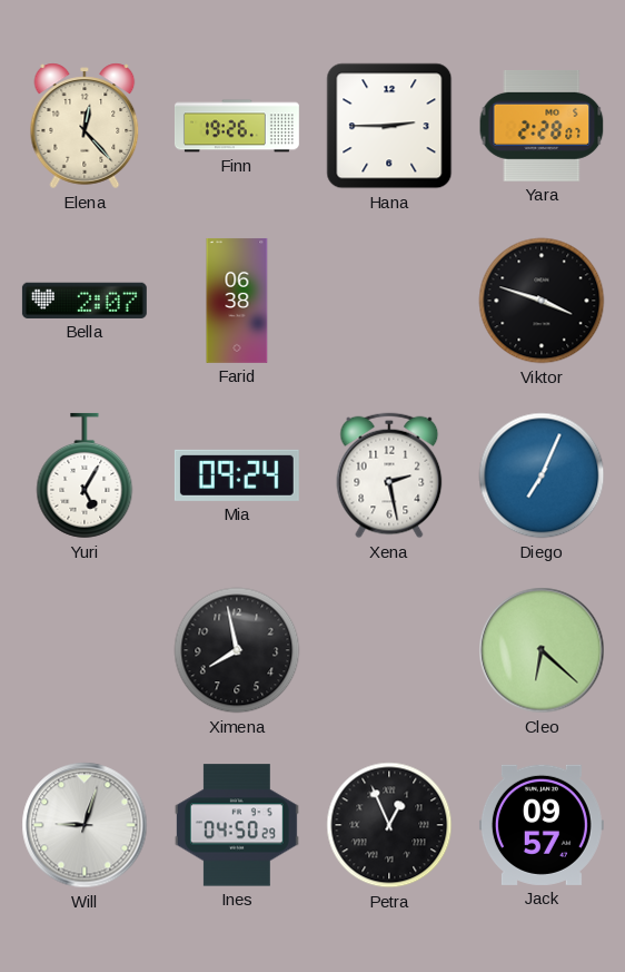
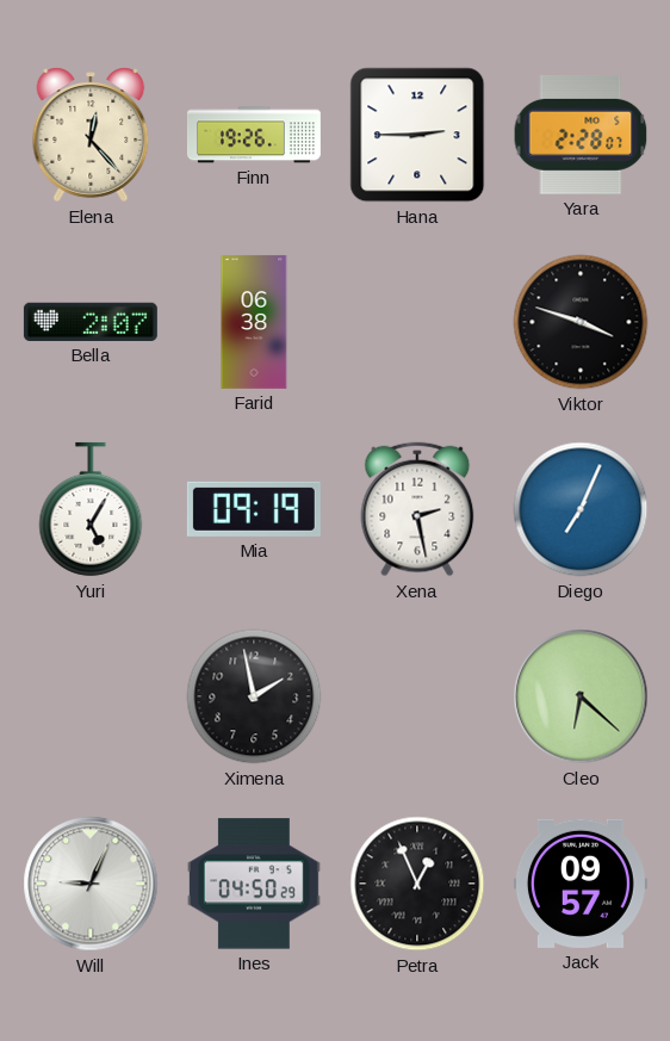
Mia: 09:24 -> 09:19
Ximena: 7:58 -> 1:58
Will: 9:03 -> 9:04
